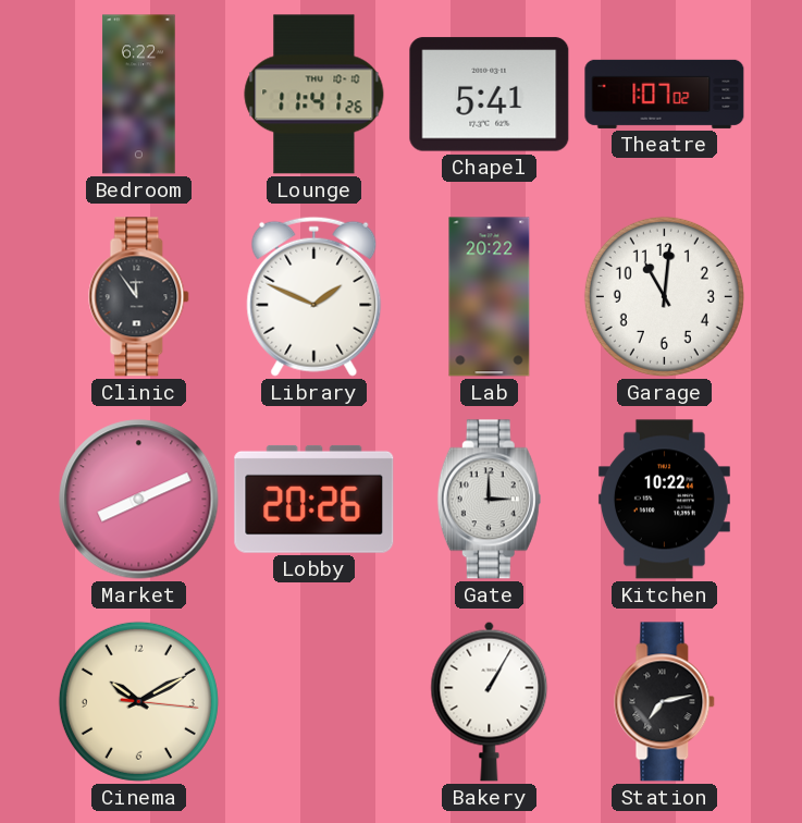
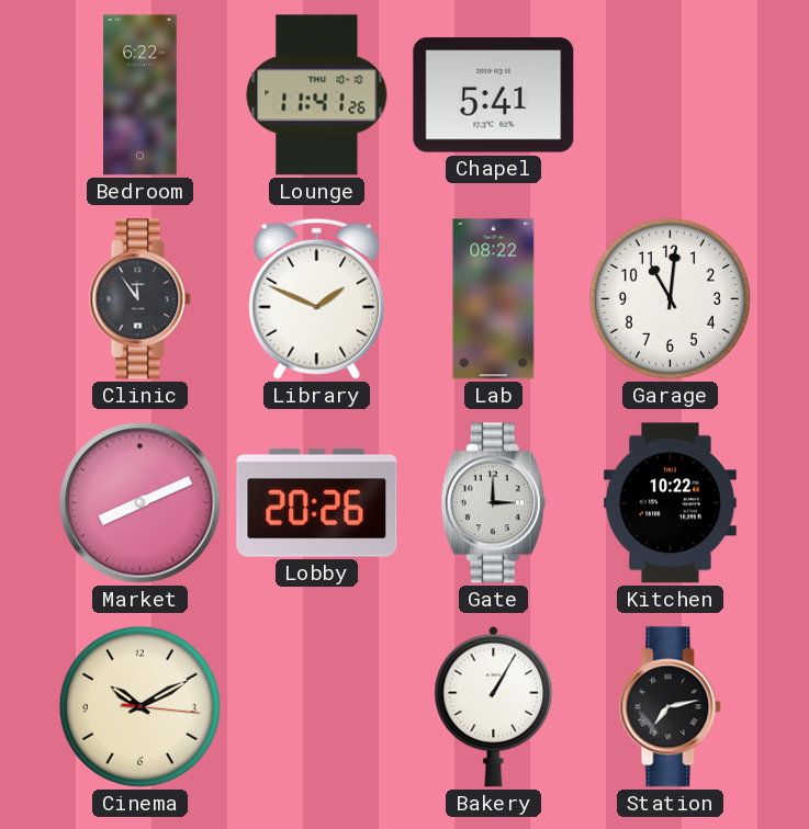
Theatre: 1:07 -> none
Lab: 20:22 -> 08:22
